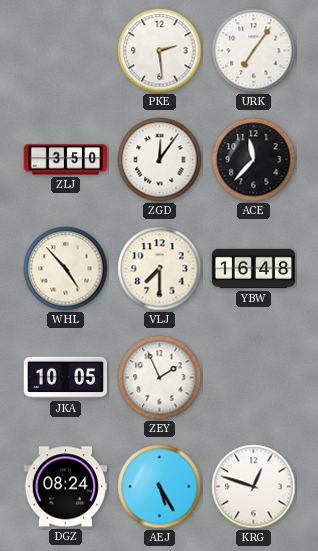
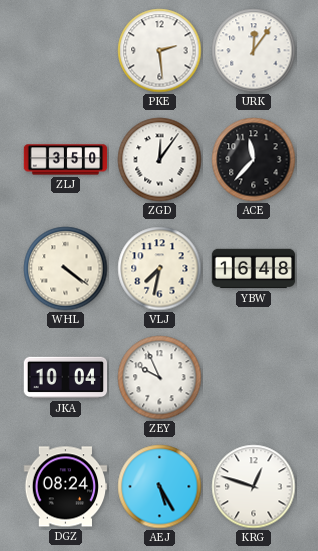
URK: 7:06 -> 12:06
WHL: 4:53 -> 4:21
VLJ: 7:30 -> 7:32
JKA: 10:05 -> 10:04
ZEY: 1:56 -> 9:56
